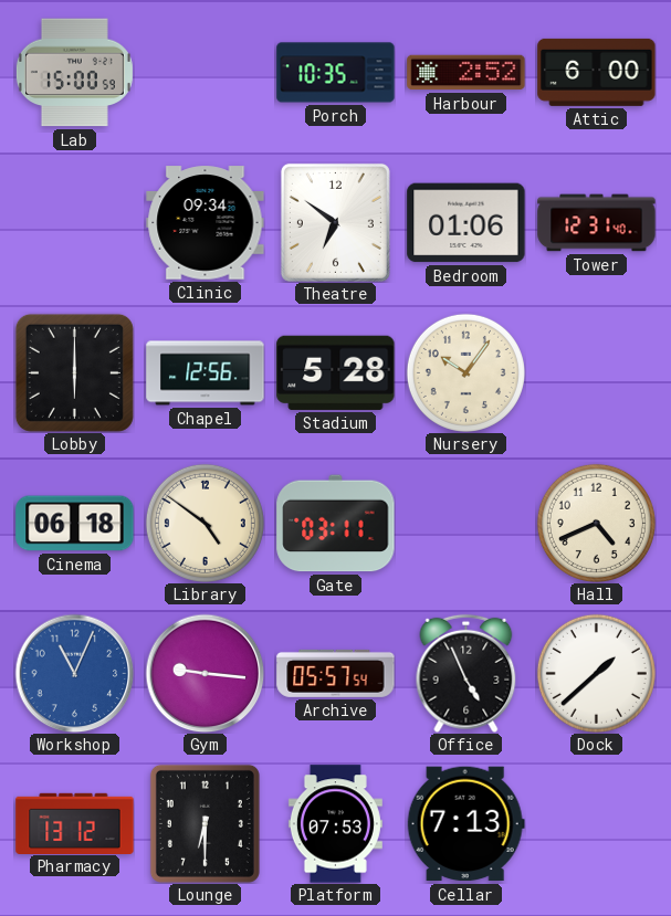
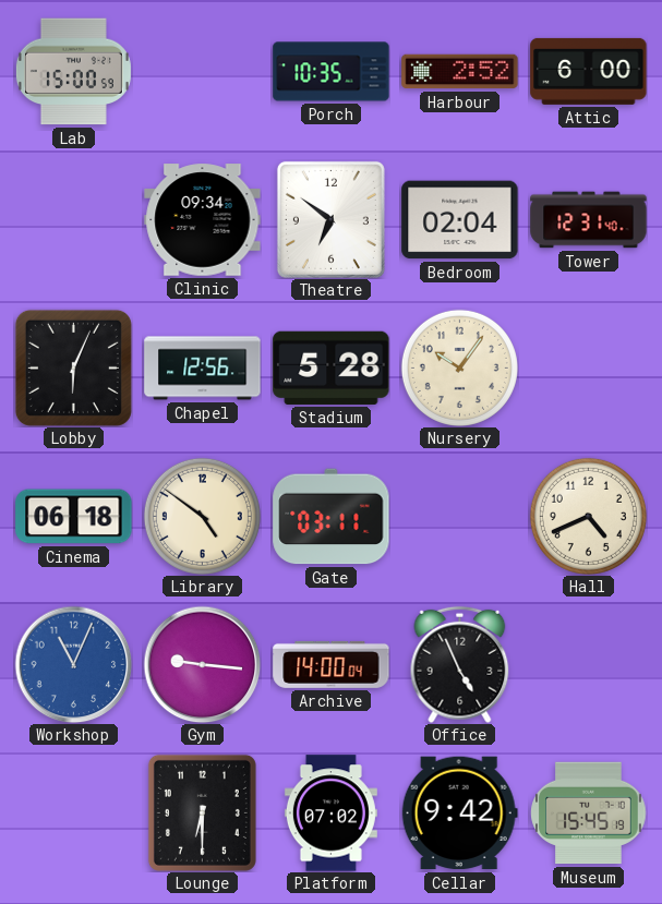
Bedroom: 01:06 -> 02:04
Lobby: 6:00 -> 6:04
Archive: 05:57 -> 14:00
Dock: 1:38 -> none
Pharmacy: 13:12 -> none
Platform: 07:53 -> 07:02
Cellar: 7:13 -> 9:42
Museum: none -> 15:45
